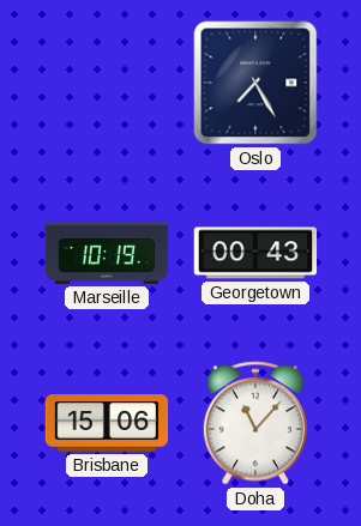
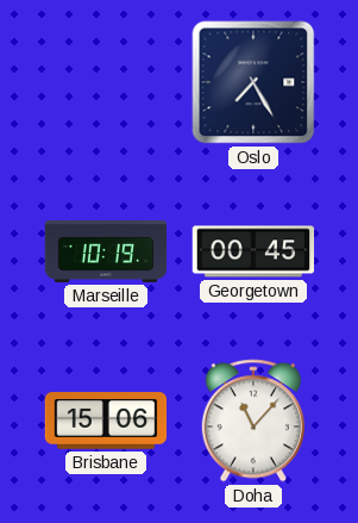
Georgetown: 00:43 -> 00:45
